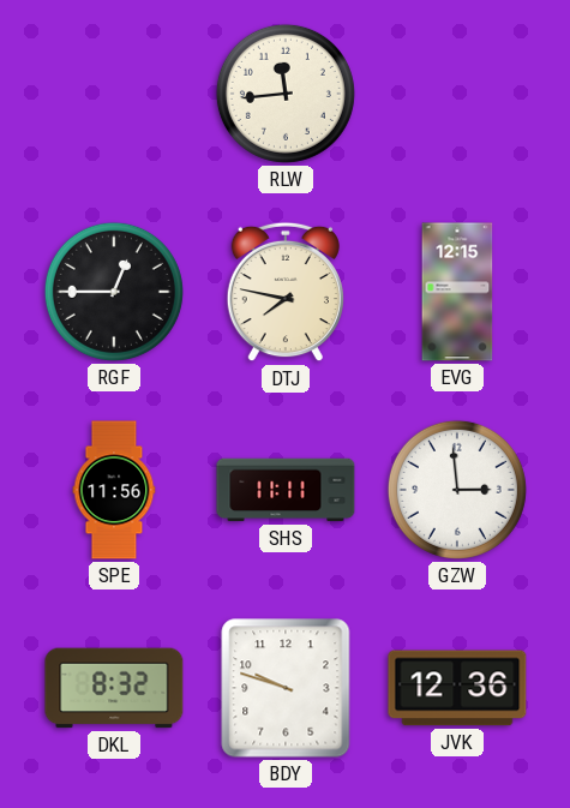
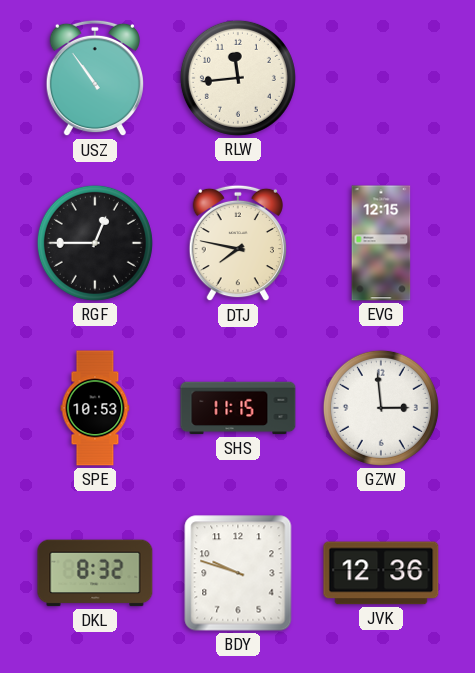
USZ: none -> 10:54
SPE: 11:56 -> 10:53
SHS: 11:11 -> 11:15
